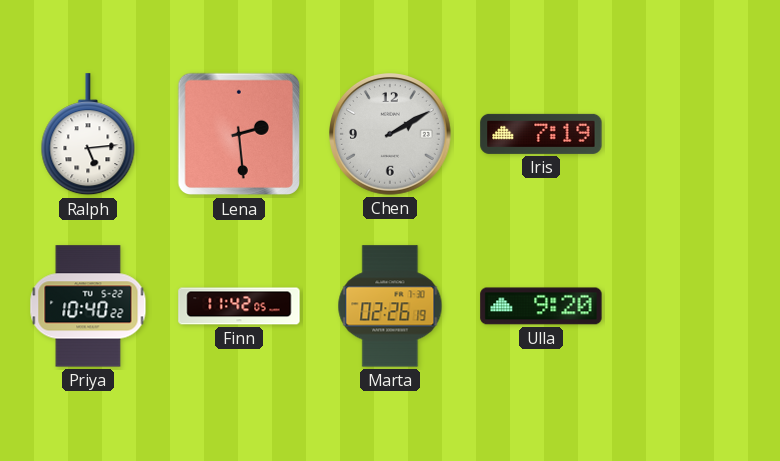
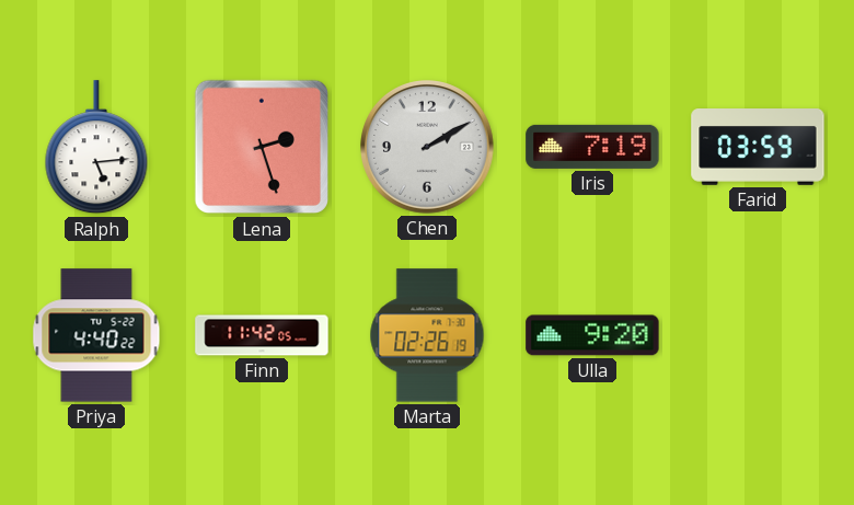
Lena: 2:29 -> 2:27
Farid: none -> 03:59
Priya: 10:40 -> 4:40
